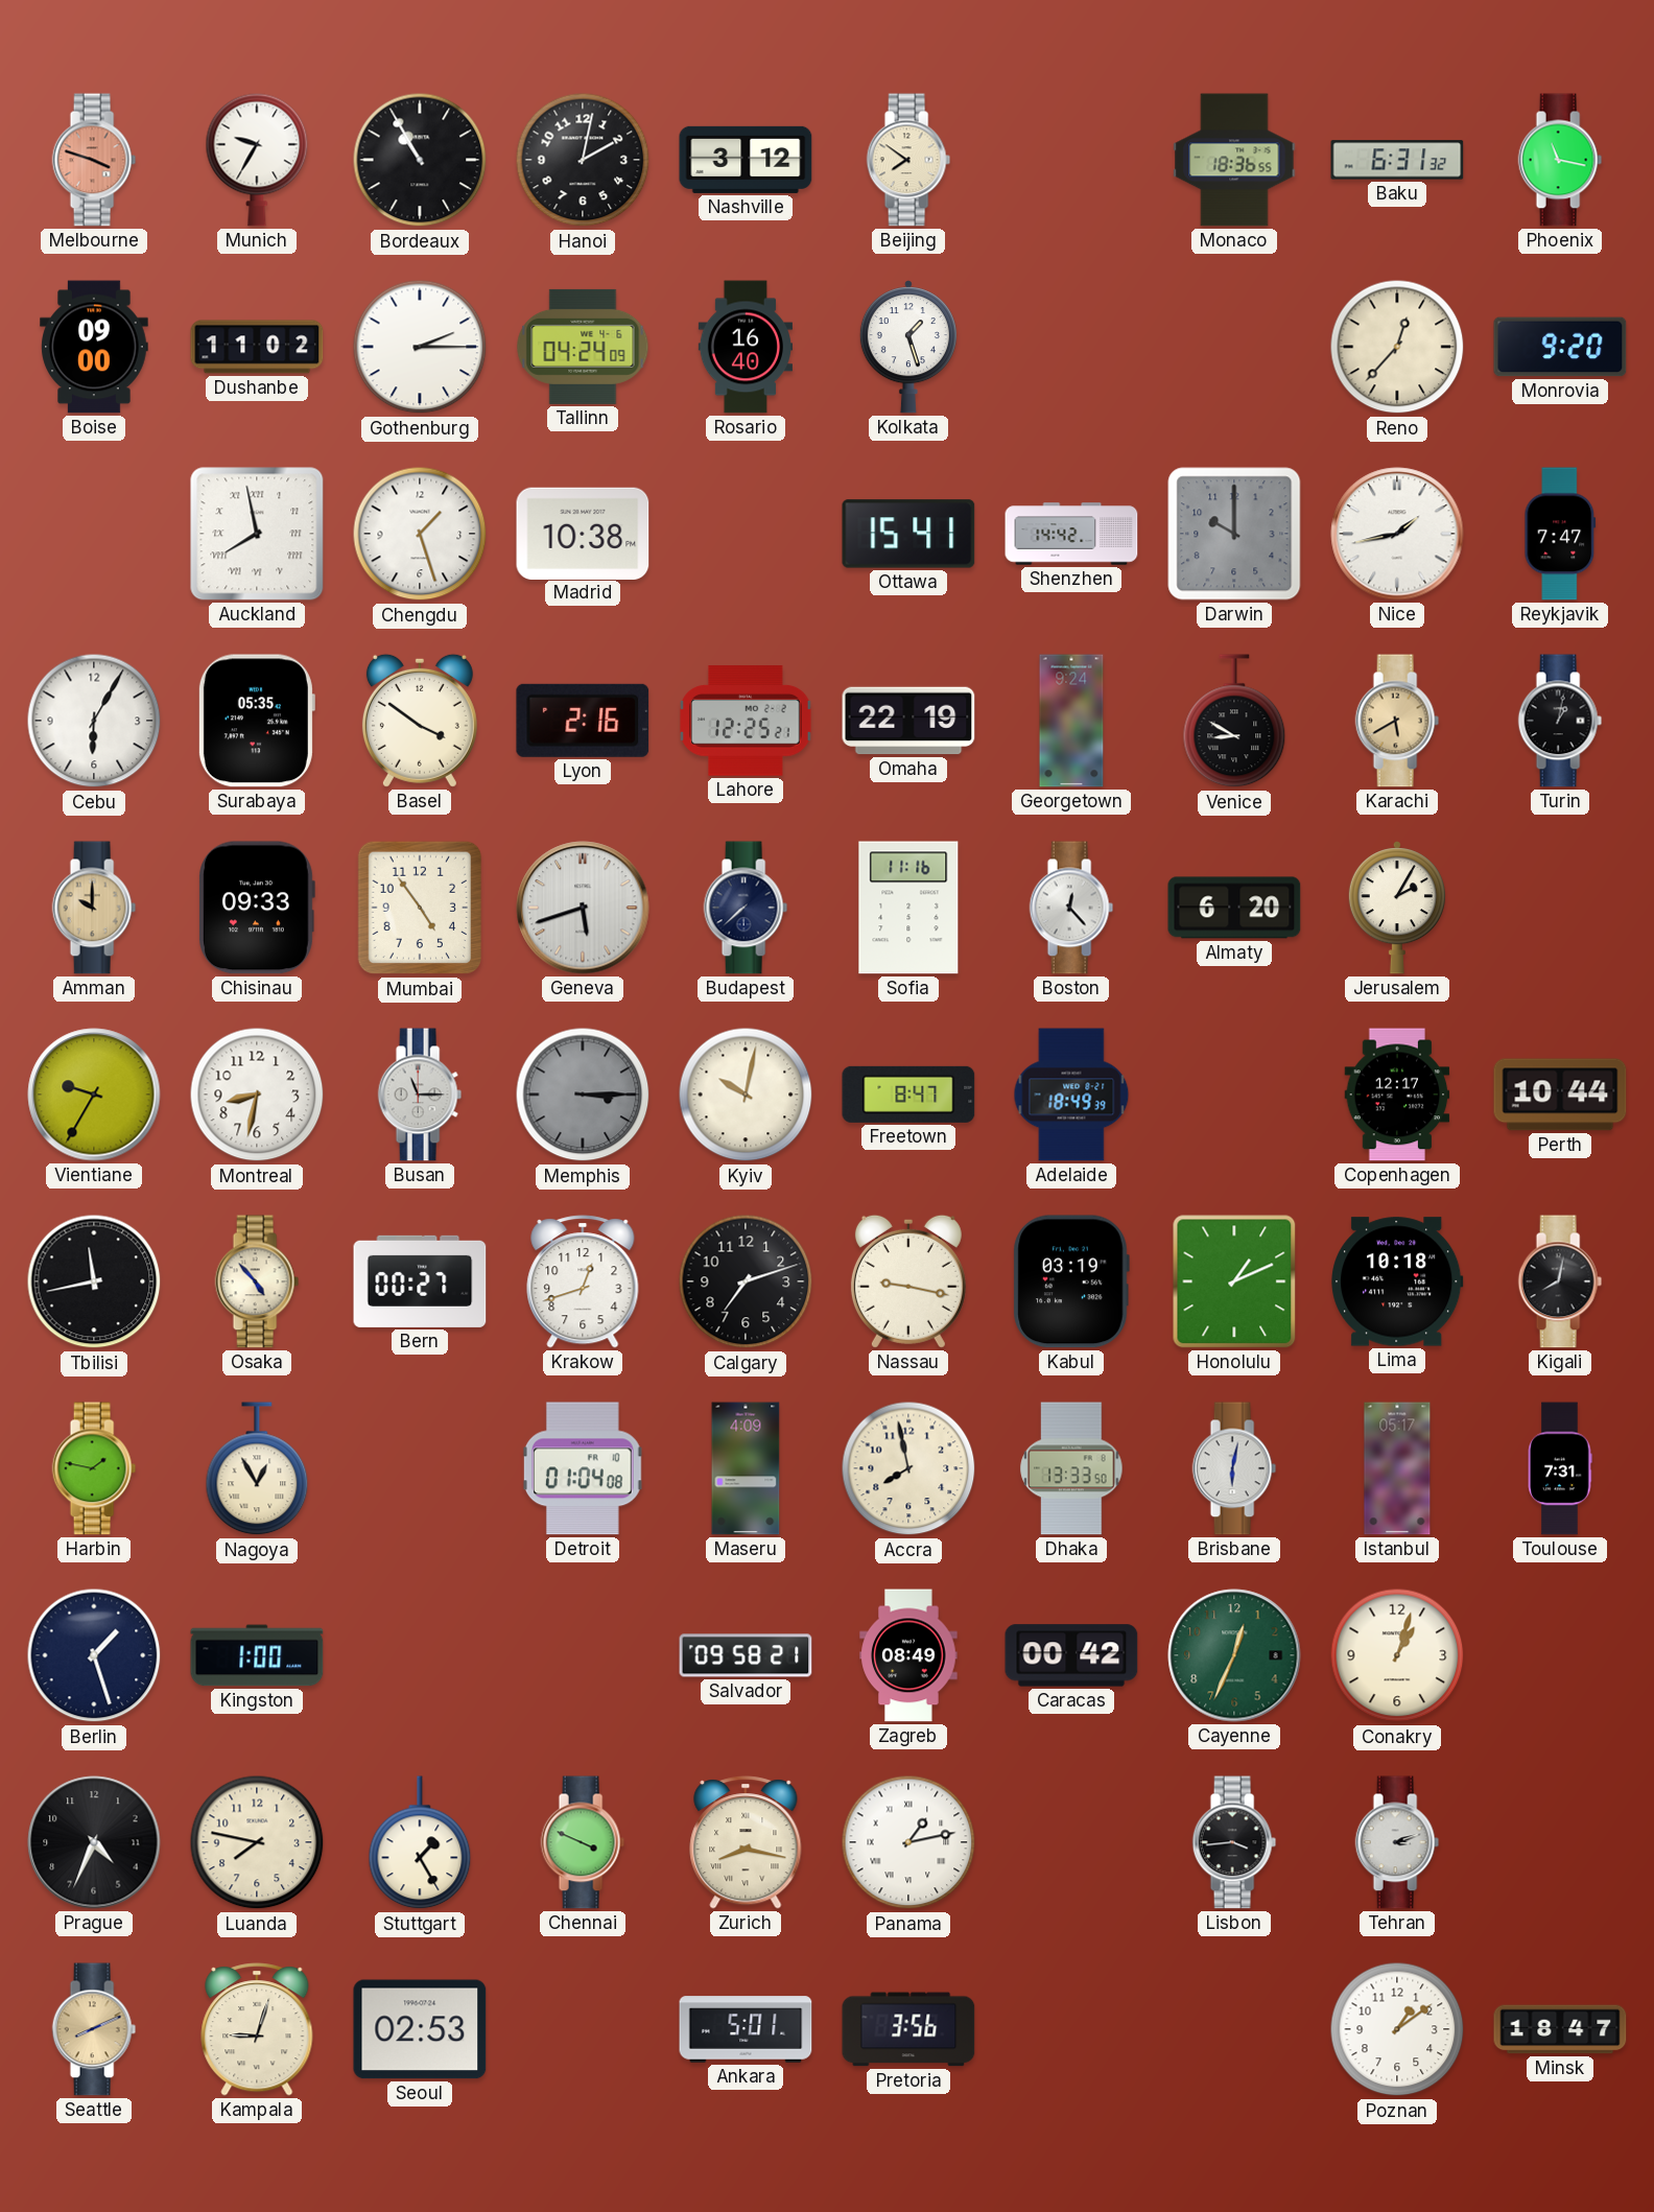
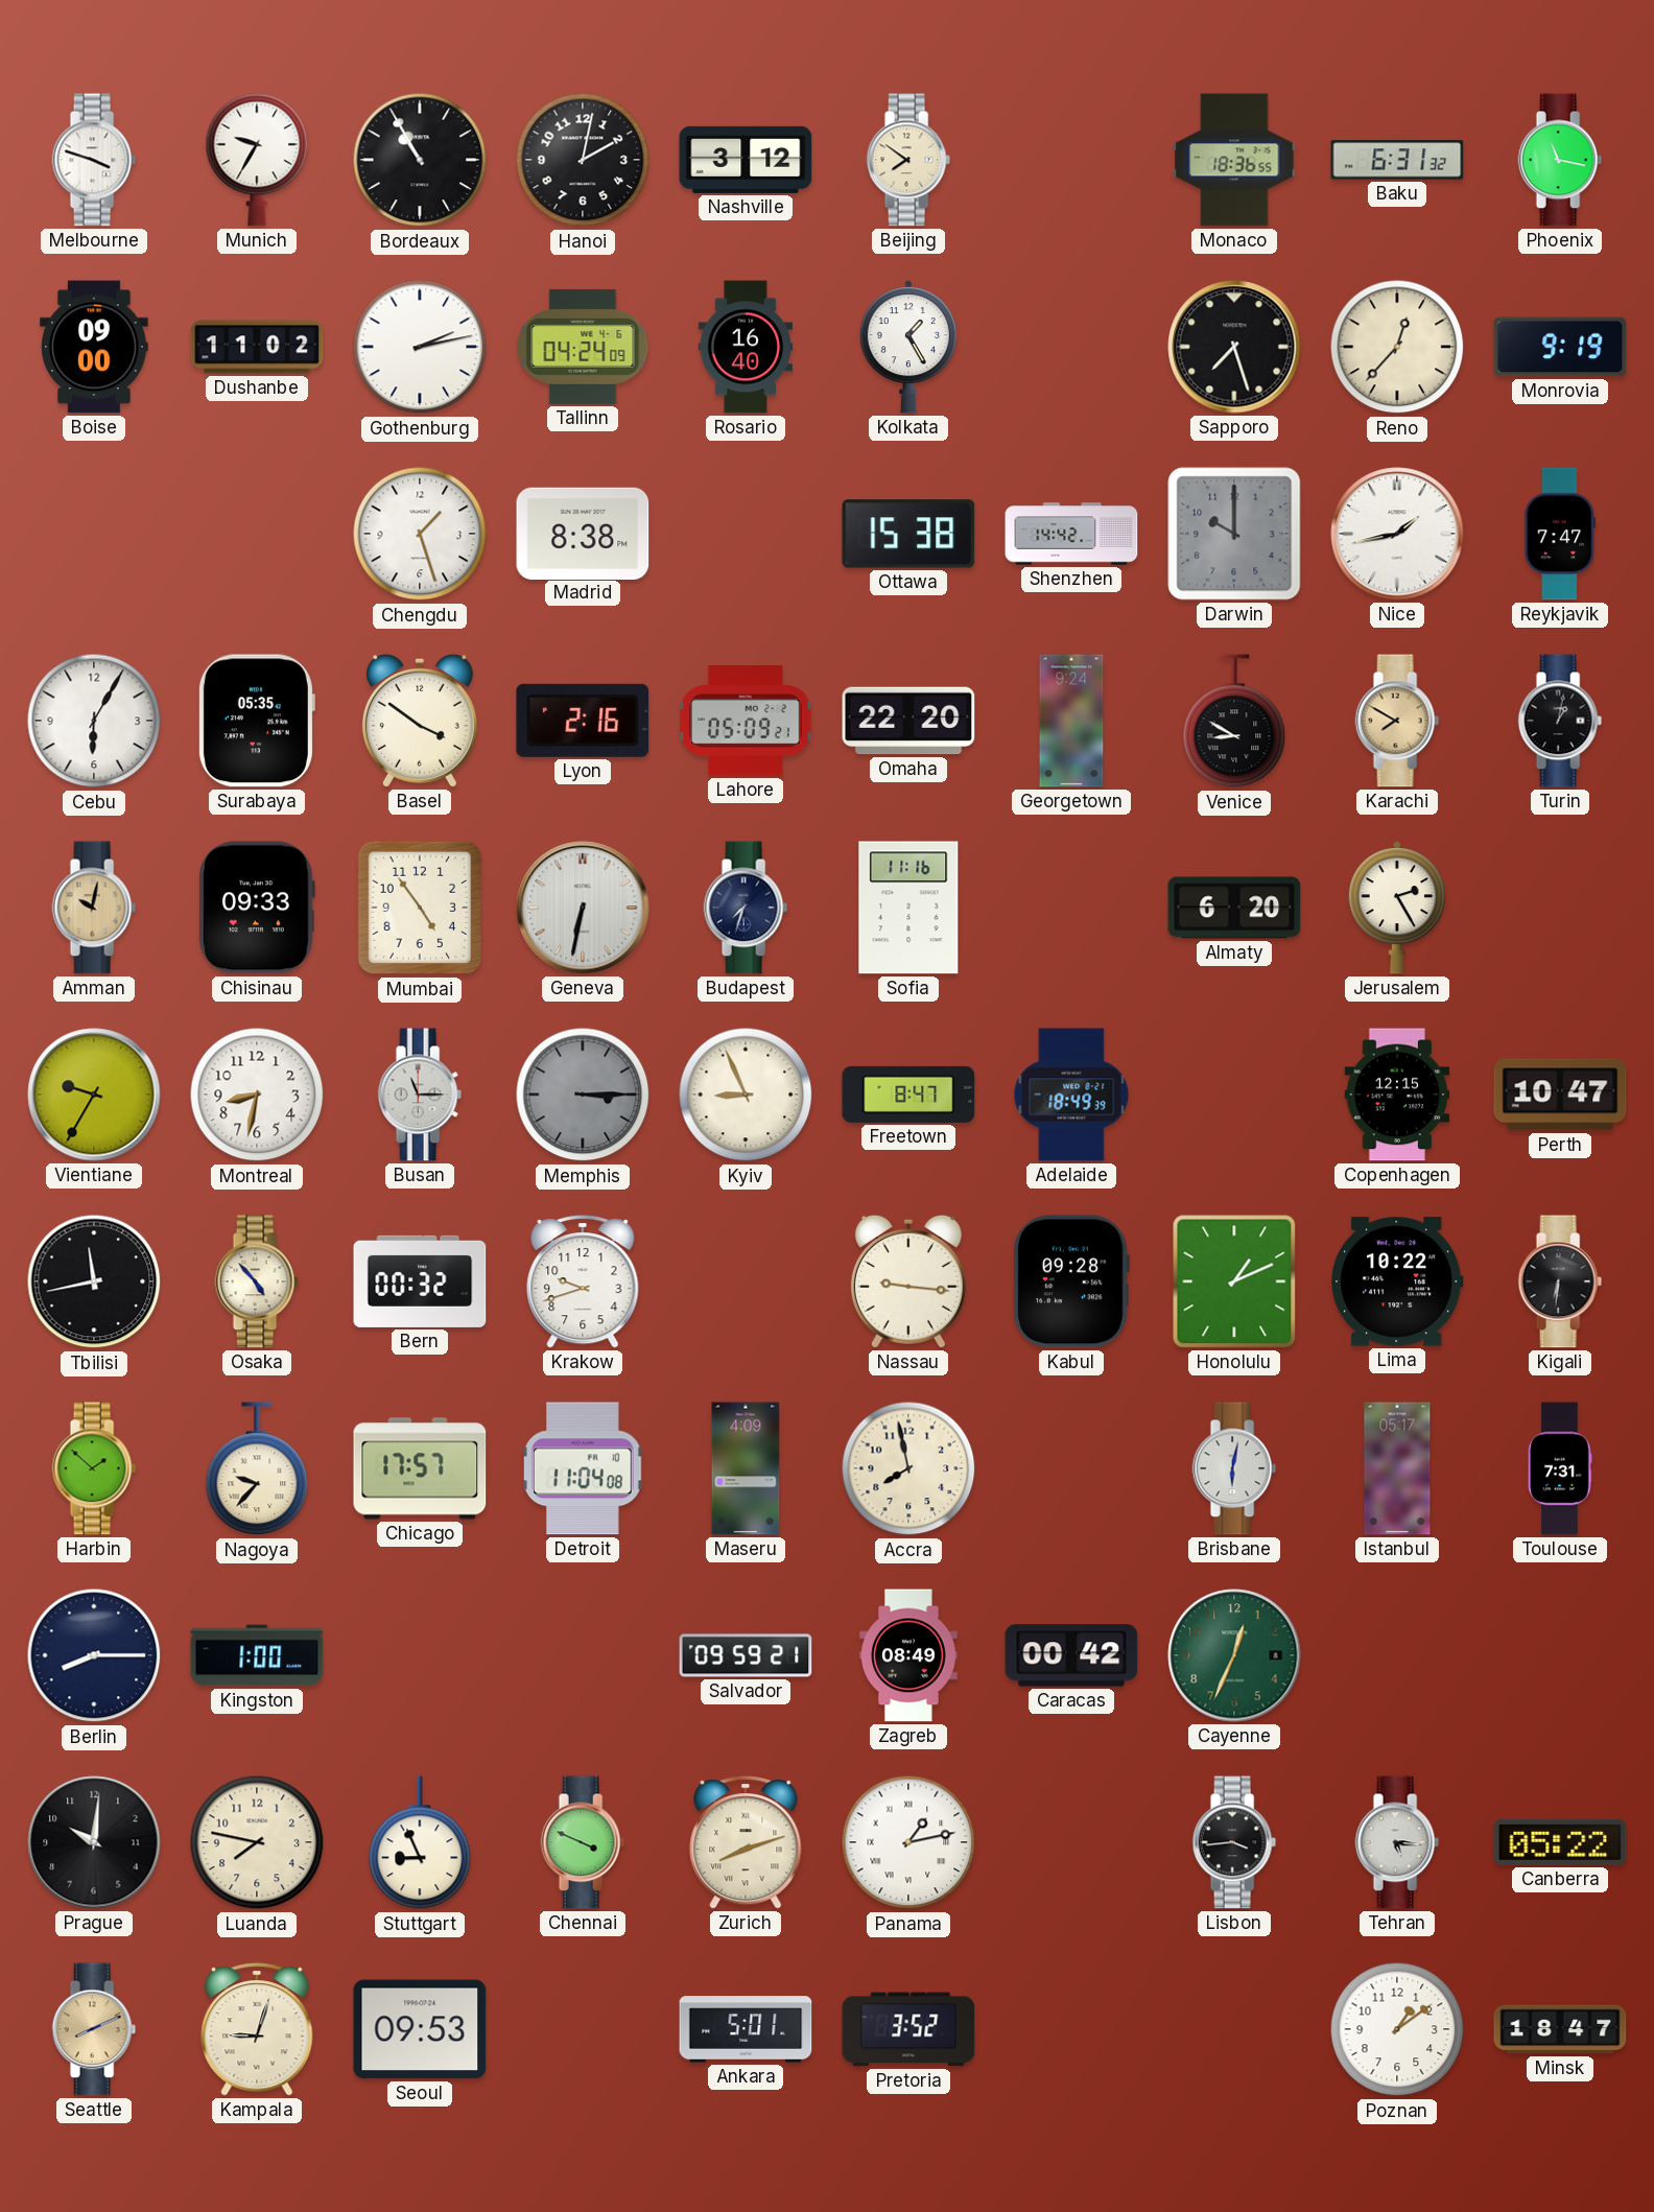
Melbourne dial: salmon -> white
Gothenburg: 2:15 -> 2:13
Kolkata: 1:27 -> 1:25
Sapporo: none -> 7:27
Monrovia: 9:20 -> 9:19
Auckland: 7:58 -> none
Madrid: 10:38 -> 8:38
Ottawa: 15:41 -> 15:38
Lahore: 12:25 -> 05:09
Omaha: 22:19 -> 22:20
Karachi: 5:40 -> 7:50
Amman: 10:00 -> 10:02
Geneva: 5:42 -> 6:32
Budapest: 7:38 -> 7:33
Boston: 12:23 -> none
Jerusalem: 2:05 -> 2:25
Kyiv: 10:02 -> 8:56
Copenhagen: 12:17 -> 12:15
Perth: 10:44 -> 10:47
Bern: 00:27 -> 00:32
Krakow: 12:42 -> 9:42
Calgary: 7:12 -> none
Nassau: 9:17 -> 9:16
Kabul: 03:19 -> 09:28
Lima: 10:18 -> 10:22
Kigali: 8:02 -> 6:31
Harbin: 1:47 -> 1:52
Nagoya: 12:55 -> 9:37
Chicago: none -> 17:57
Detroit: 01:04 -> 11:04
Dhaka: 13:33 -> none
Berlin: 1:27 -> 8:15
Salvador: 09:58 -> 09:59
Conakry: 1:03 -> none
Prague: 4:34 -> 10:01
Stuttgart: 1:25 -> 8:56
Zurich: 8:17 -> 8:12
Tehran: 3:12 -> 5:16
Canberra: none -> 05:22
Seoul: 02:53 -> 09:53
Pretoria: 3:56 -> 3:52
